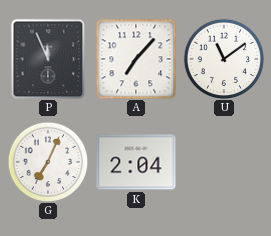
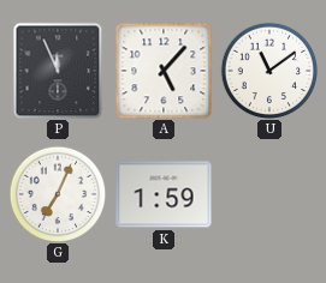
A: 7:07 -> 5:07
K: 2:04 -> 1:59
